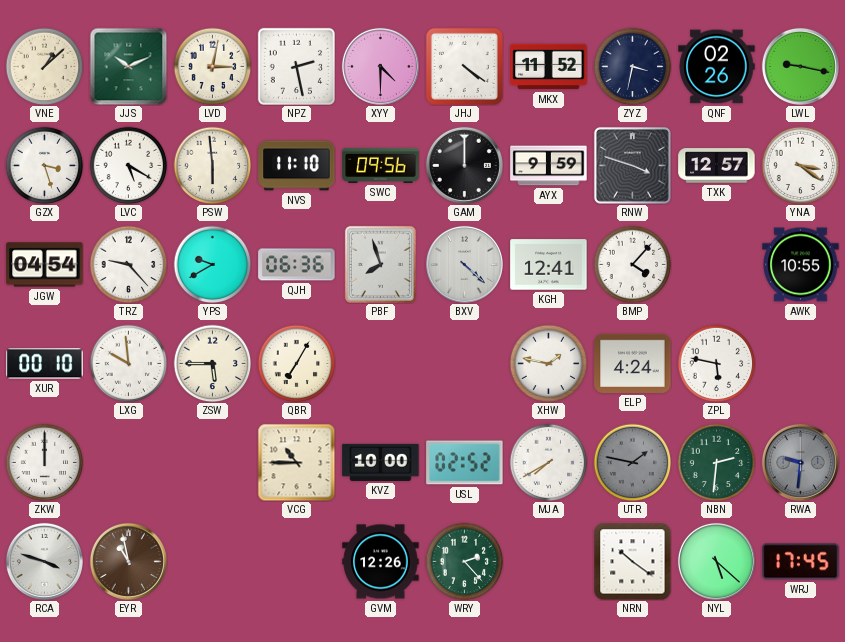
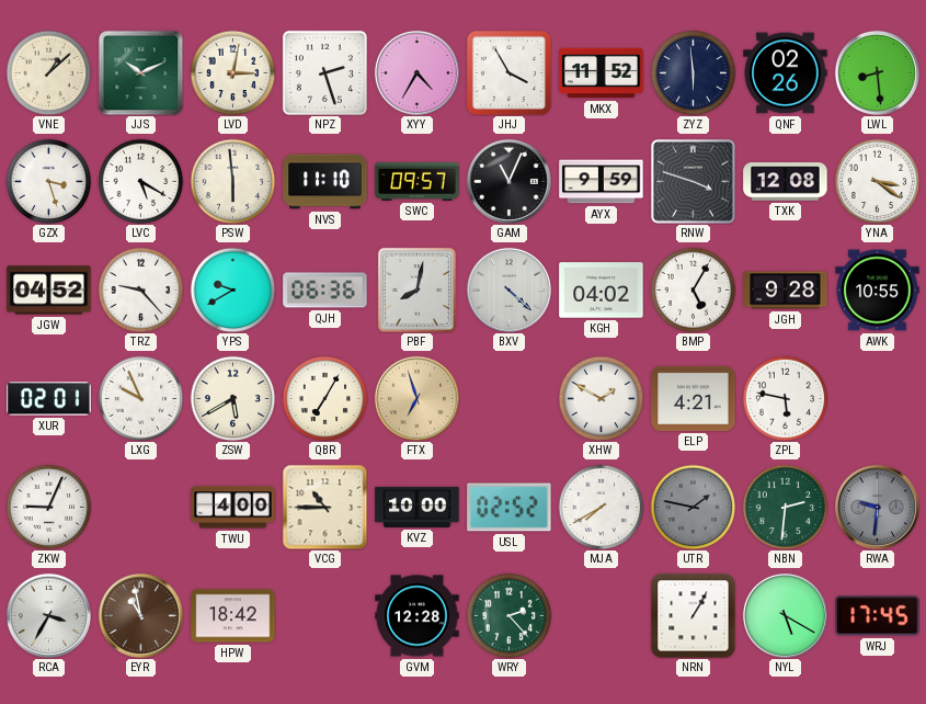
NPZ: 2:28 -> 2:27
XYY: 4:30 -> 4:35
JHJ: 4:21 -> 3:55
ZYZ: 3:32 -> 5:59
LWL: 9:17 -> 8:29
SWC: 09:56 -> 09:57
GAM: 12:00 -> 11:04
TXK: 12:57 -> 12:08
JGW: 04:54 -> 04:52
PBF: 7:57 -> 8:02
KGH: 12:41 -> 04:02
BMP: 4:07 -> 5:05
JGH: none -> 9:28
XUR: 00:10 -> 02:01
LXG: 9:59 -> 9:56
ZSW: 5:45 -> 5:40
FTX: none -> 6:57
XHW: 1:47 -> 1:50
ELP: 4:24 -> 4:21
ZKW: 12:00 -> 9:04
TWU: none -> 4:00
RCA: 3:48 -> 3:35
HPW: none -> 18:42
GVM: 12:26 -> 12:28
NRN: 10:21 -> 1:05
NYL: 5:22 -> 5:20
